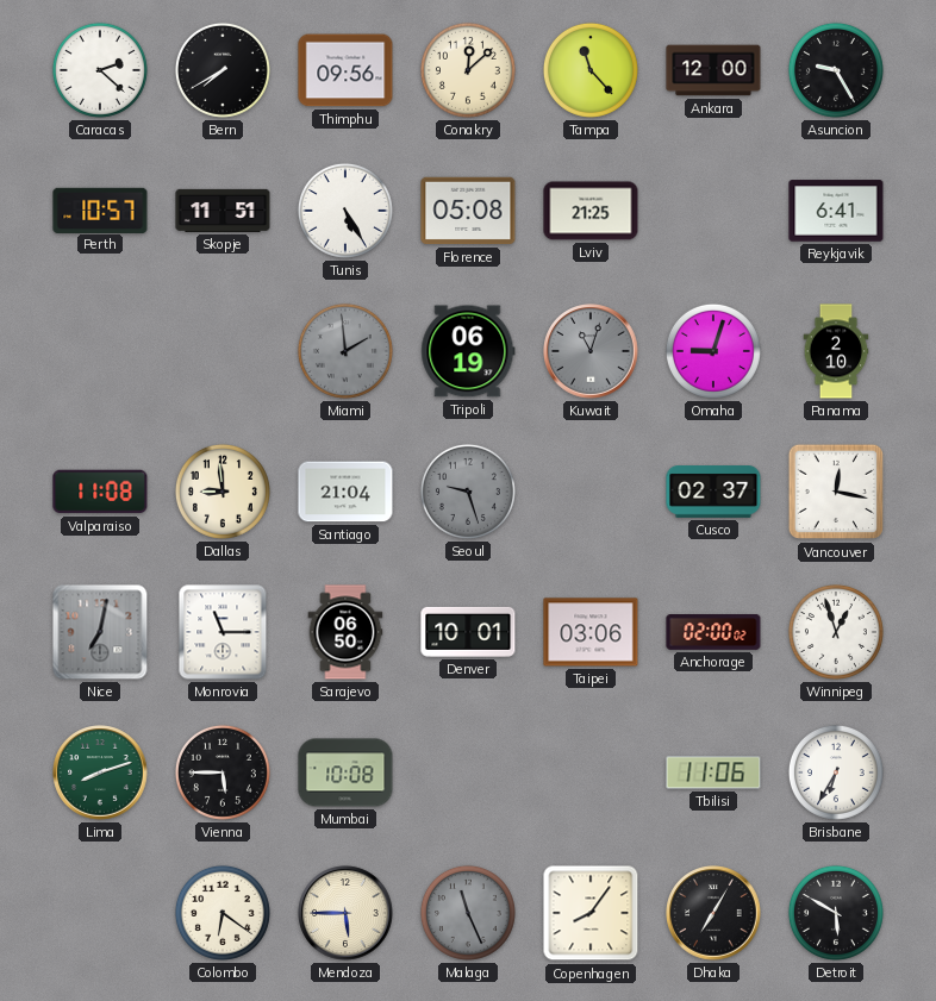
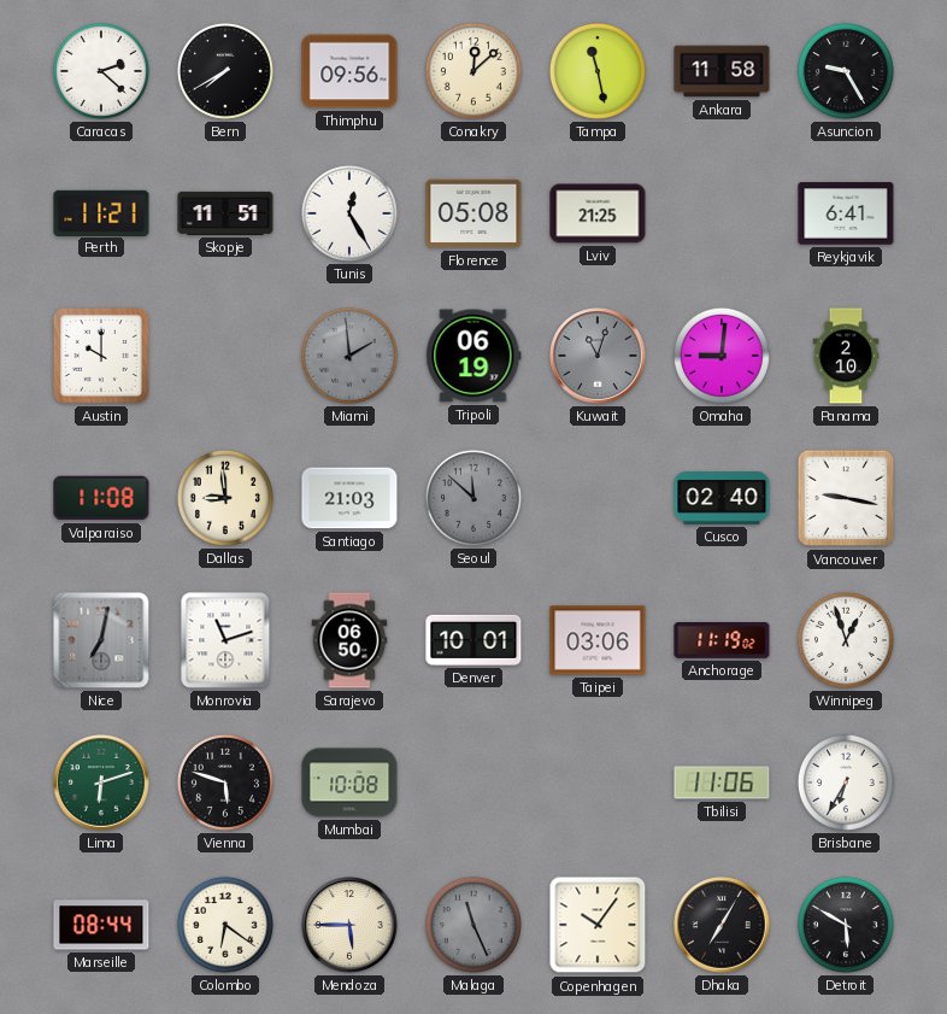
Tampa: 11:23 -> 11:28
Ankara: 12:00 -> 11:58
Perth: 10:57 -> 11:21
Tunis: 5:25 -> 12:25
Austin: none -> 10:00
Omaha: 9:03 -> 9:01
Santiago: 21:04 -> 21:03
Seoul: 9:27 -> 11:52
Cusco: 02:37 -> 02:40
Vancouver: 12:17 -> 9:17
Monrovia: 11:15 -> 11:12
Anchorage: 02:00 -> 11:19
Lima: 8:12 -> 6:12
Vienna: 5:45 -> 5:48
Marseille: none -> 08:44
Copenhagen: 8:06 -> 10:06
